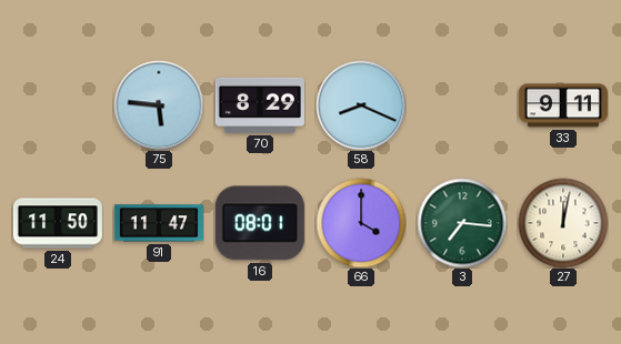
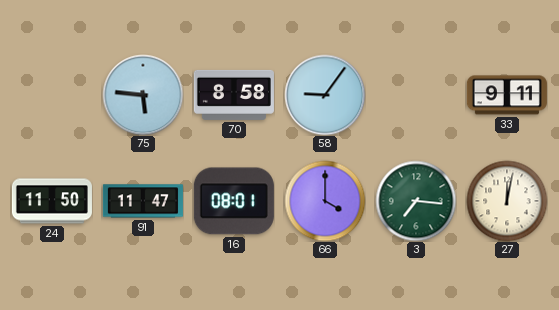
70: 8:29 -> 8:58
58: 8:19 -> 9:06
